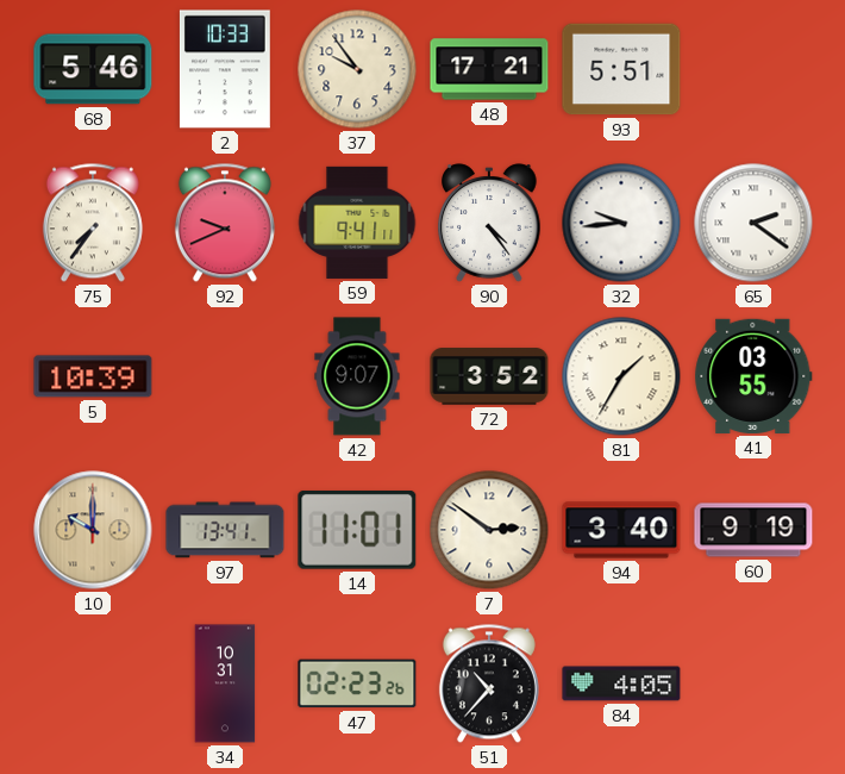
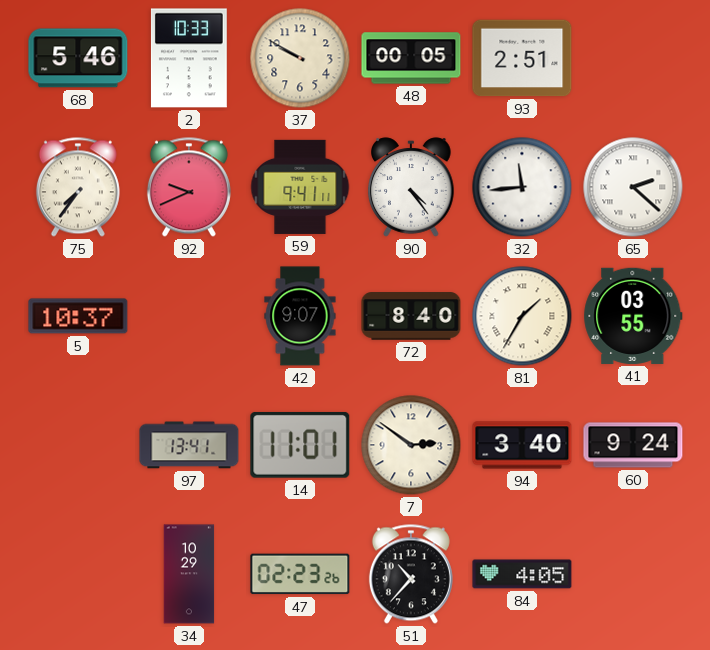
37: 9:54 -> 9:50
48: 17:21 -> 00:05
93: 5:51 -> 2:51
32: 9:44 -> 11:44
65: 2:21 -> 2:22
5: 10:39 -> 10:37
72: 3:52 -> 8:40
10: 10:00 -> none
60: 9:19 -> 9:24
34: 10:31 -> 10:29
